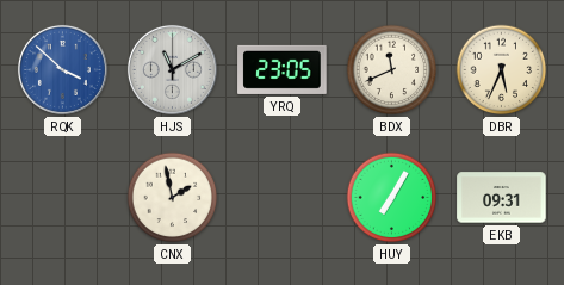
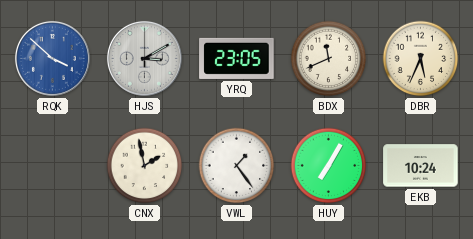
HJS: 11:10 -> 3:10
VWL: none -> 1:24
EKB: 09:31 -> 10:24
